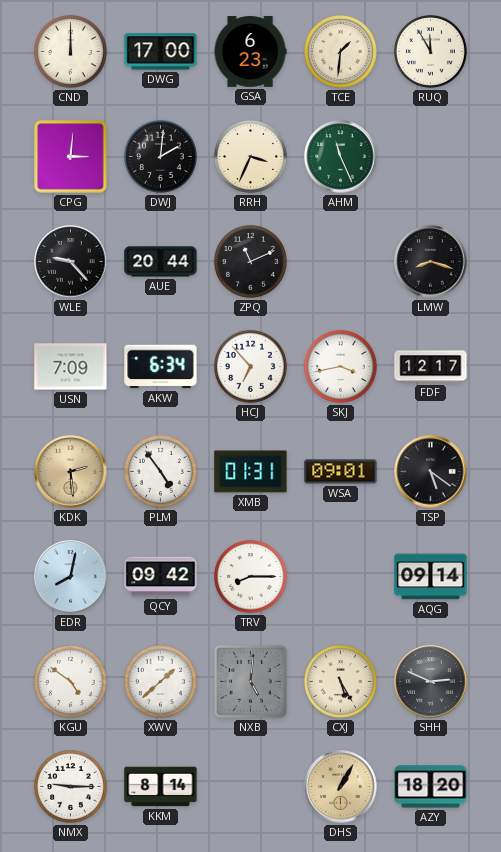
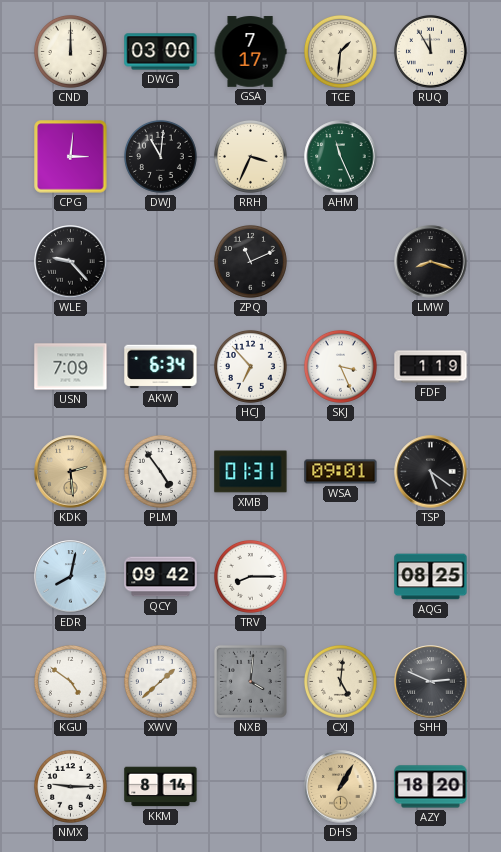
DWG: 17:00 -> 03:00
GSA: 6:23 -> 7:17
DWJ: 2:01 -> 11:01
AUE: 20:44 -> none
SKJ: 3:43 -> 3:26
FDF: 12:17 -> 1:19
AQG: 09:14 -> 08:25
NXB: 5:01 -> 4:01
CXJ: 5:25 -> 5:01
